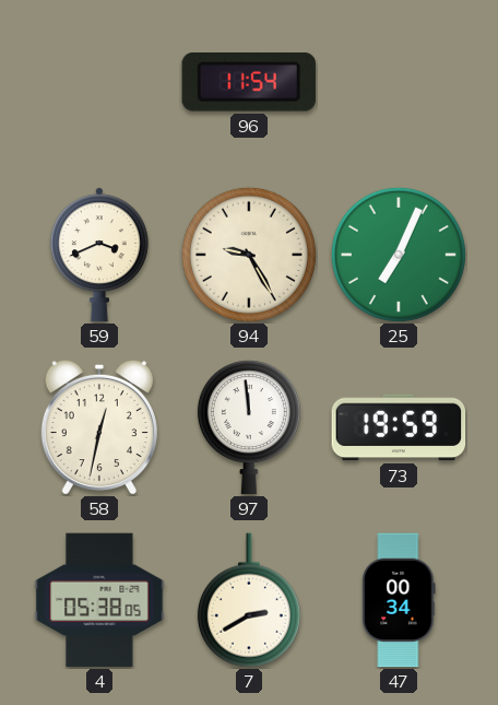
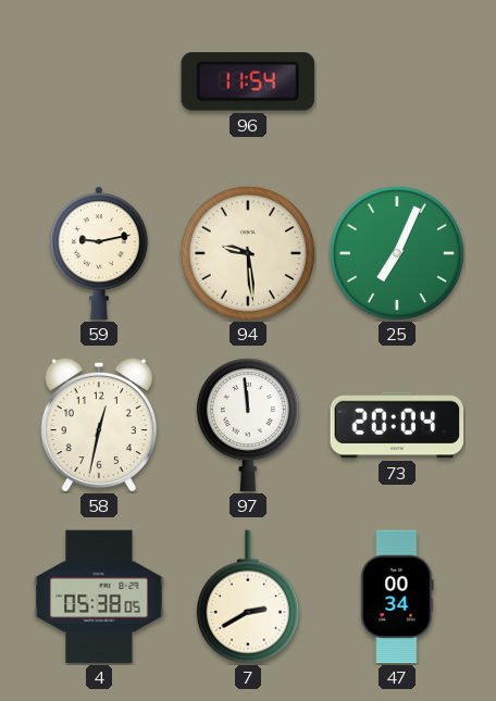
59: 3:41 -> 9:13
94: 9:25 -> 9:29
73: 19:59 -> 20:04
